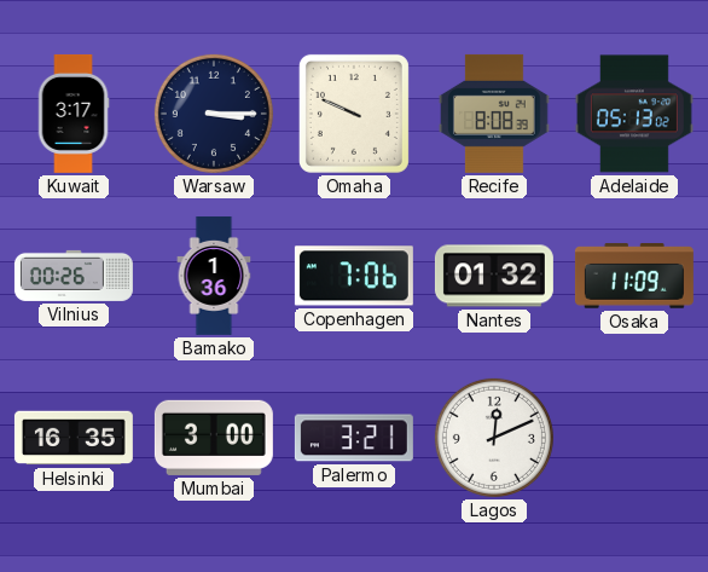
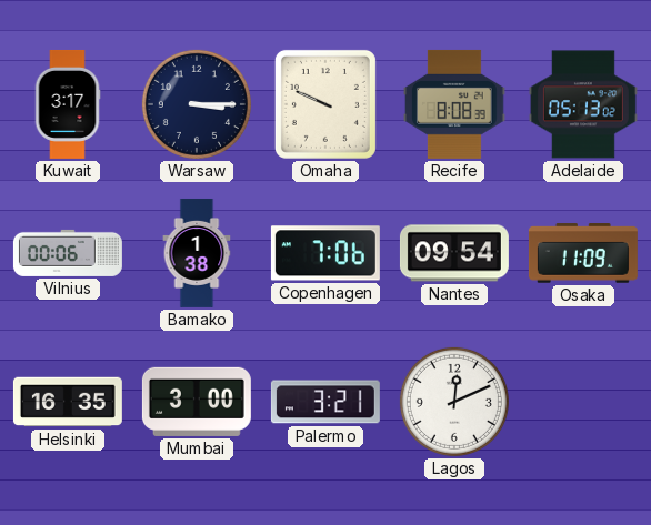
Vilnius: 00:26 -> 00:06
Bamako: 1:36 -> 1:38
Nantes: 01:32 -> 09:54
